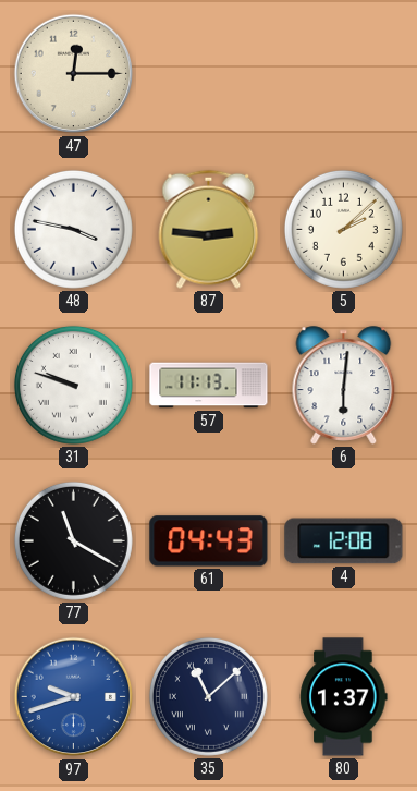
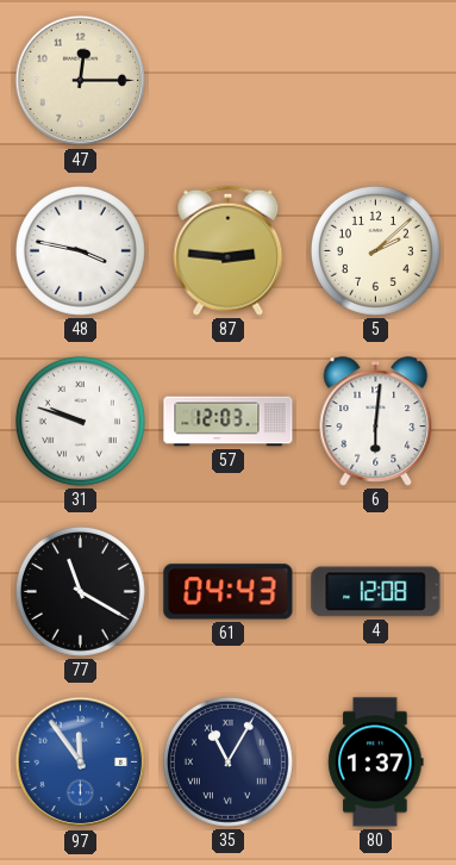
57: 11:13 -> 12:03
97: 9:42 -> 11:54
35: 11:08 -> 11:05
